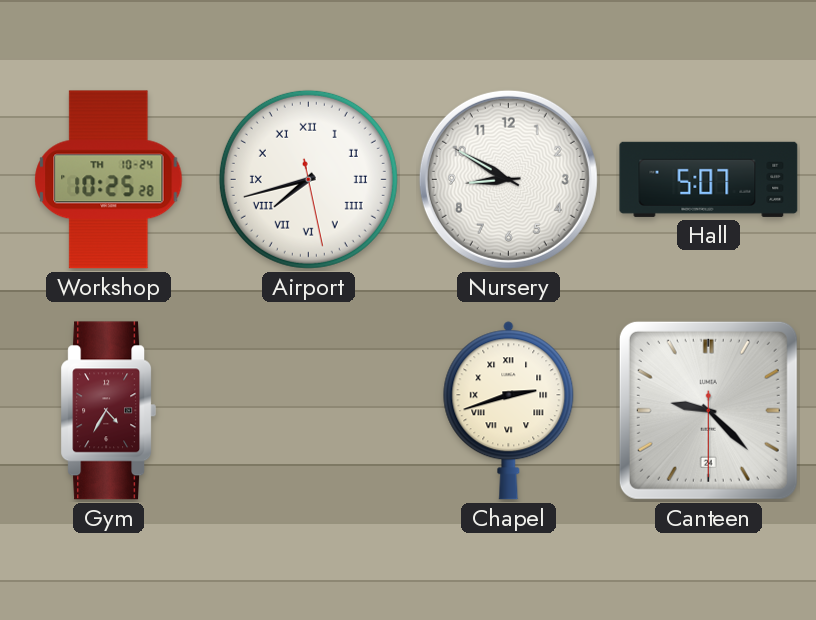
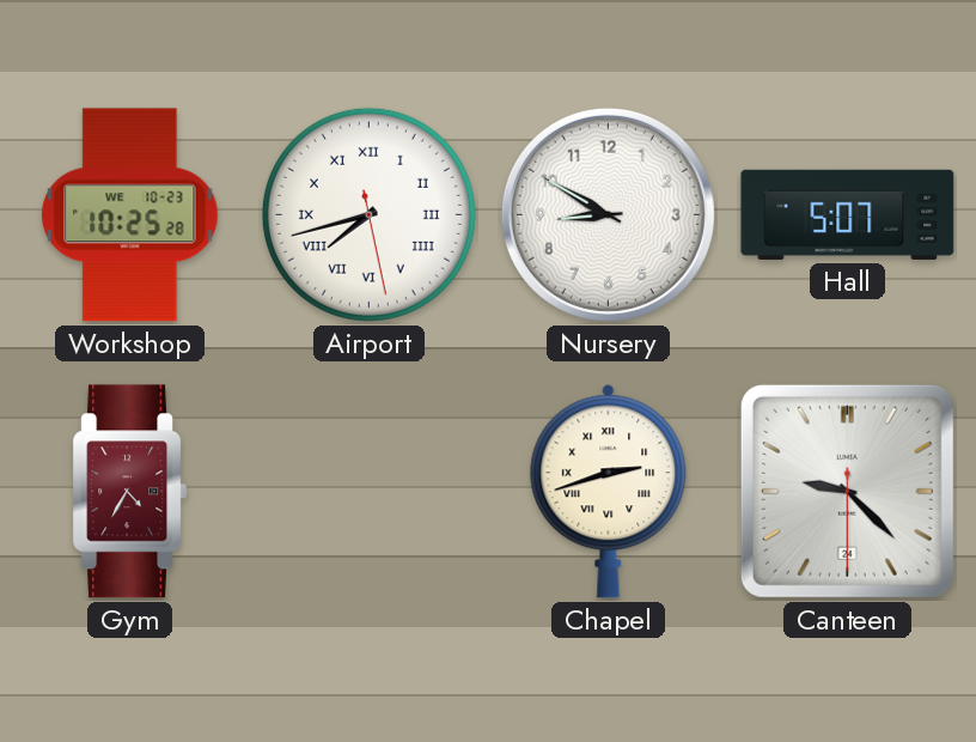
Workshop date: TH 10-24 -> WE 10-23
